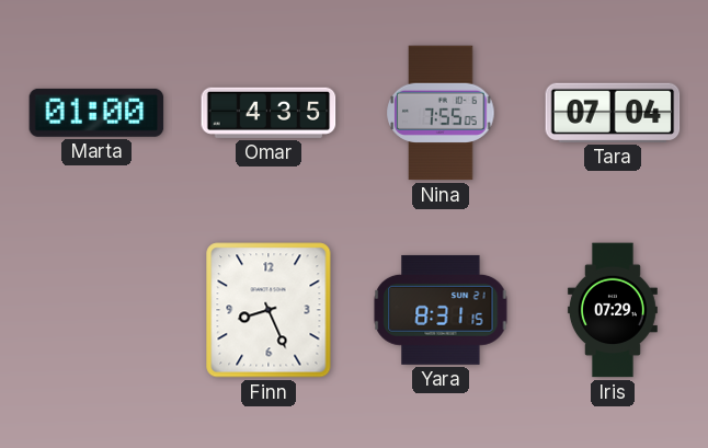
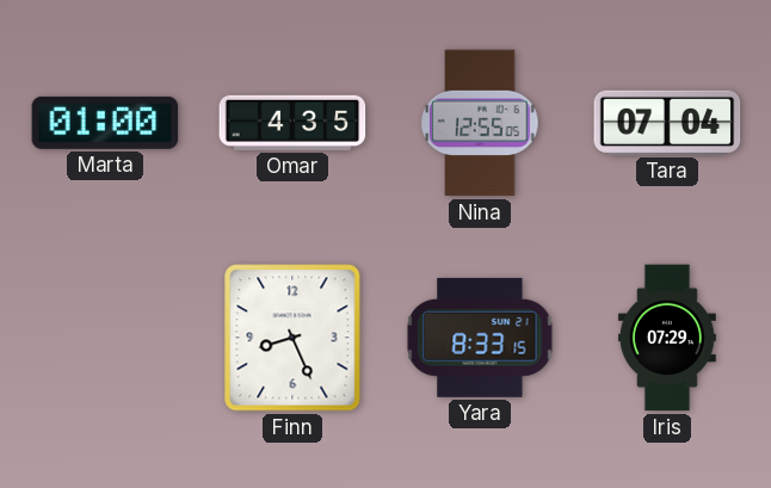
Nina: 7:55 -> 12:55
Yara: 8:31 -> 8:33
